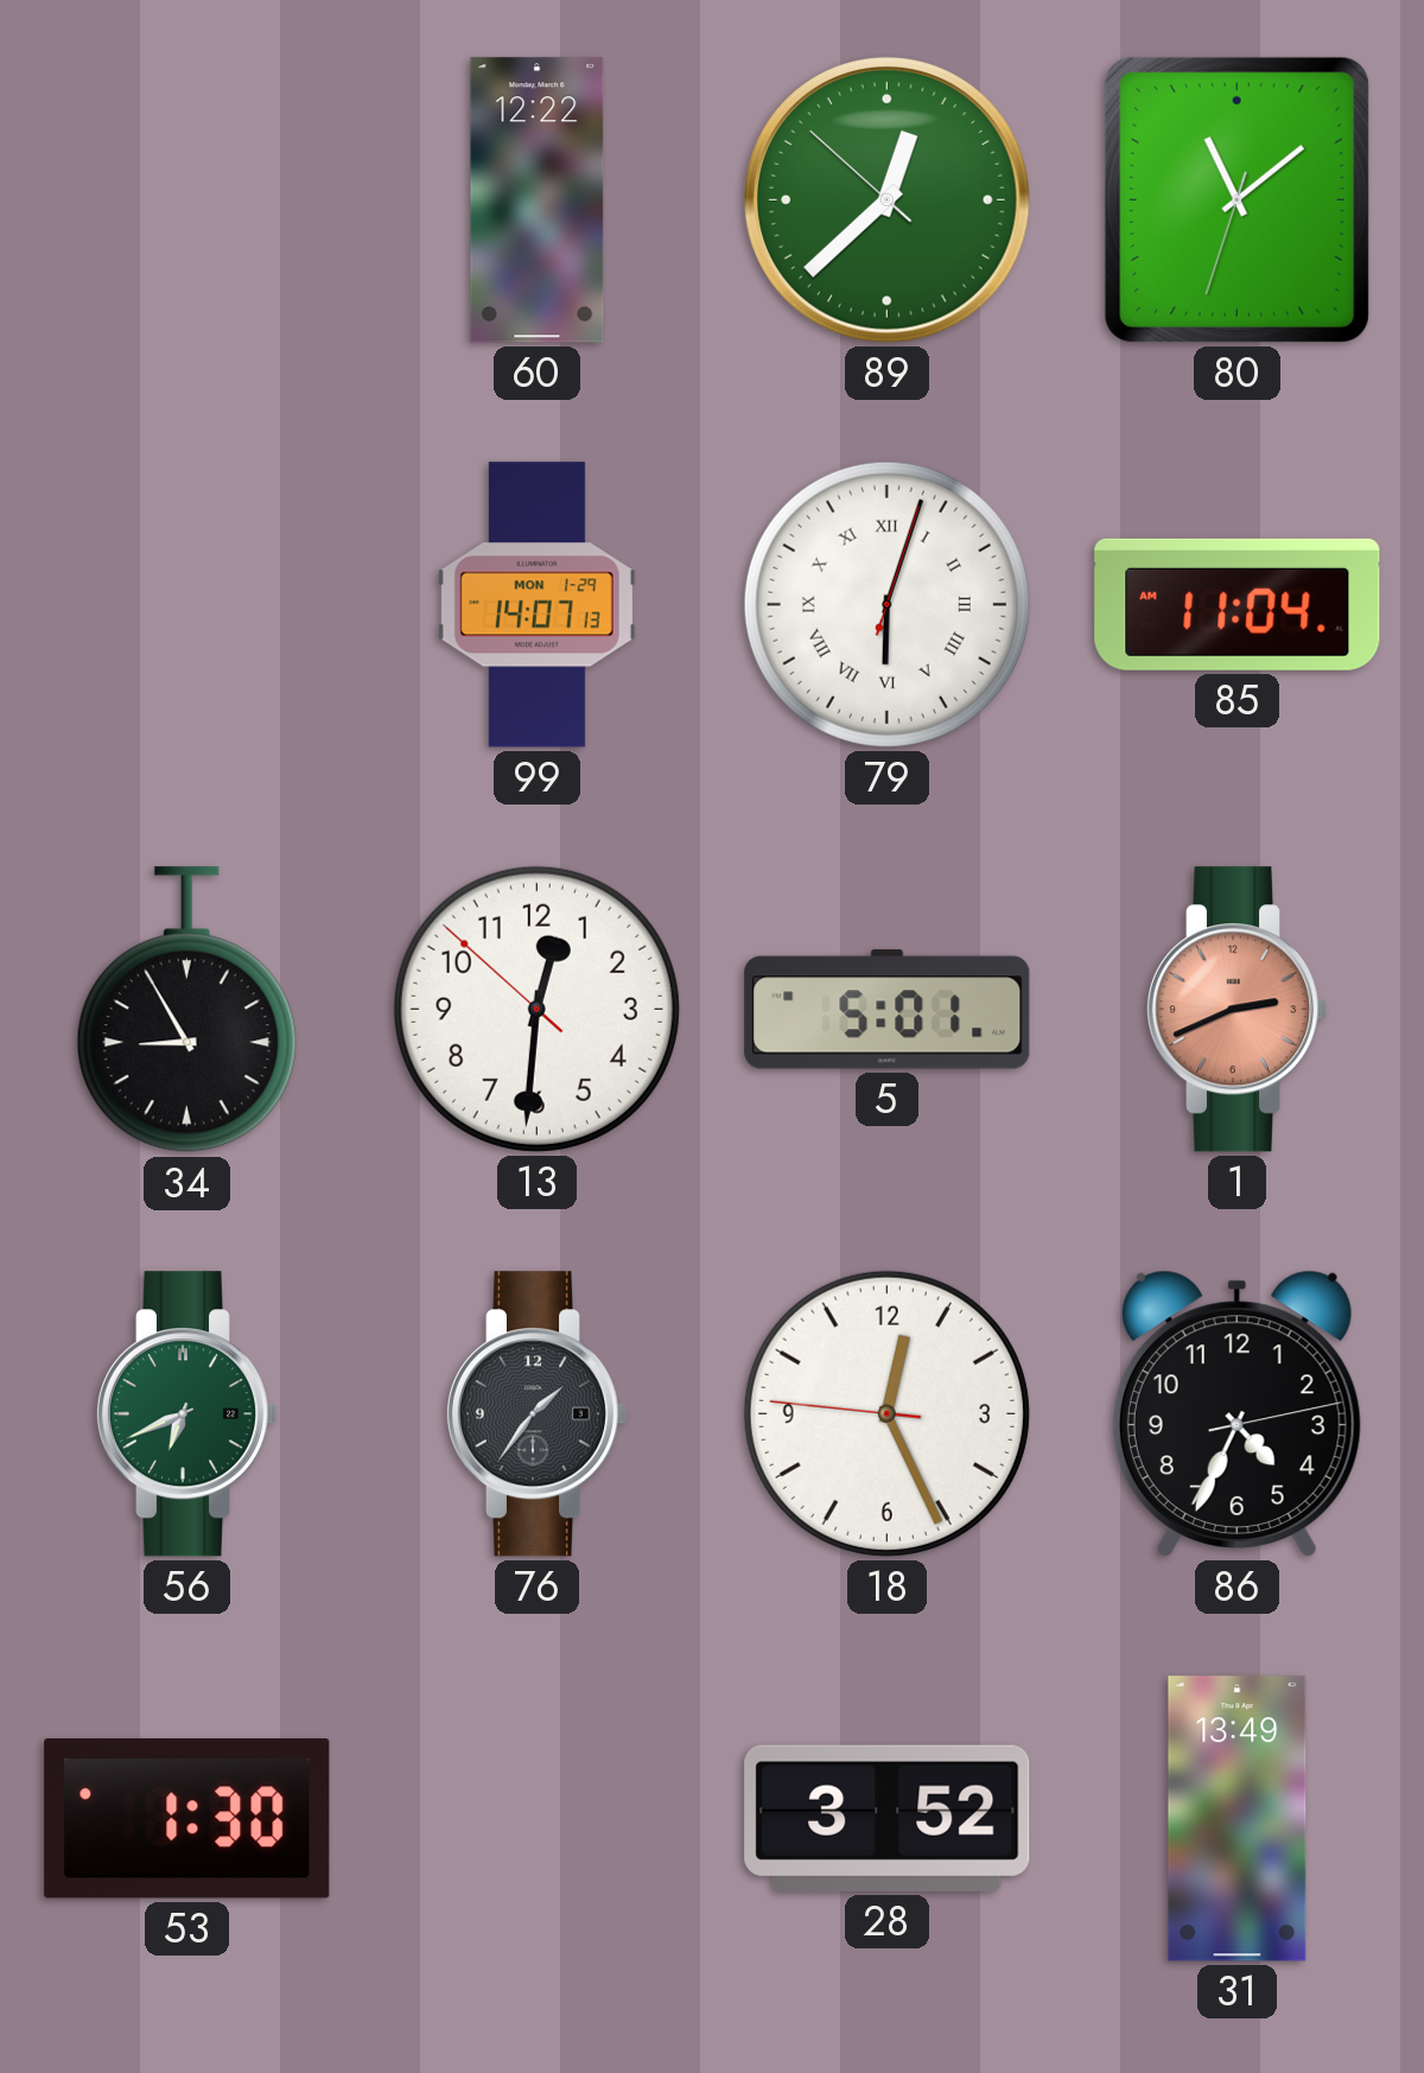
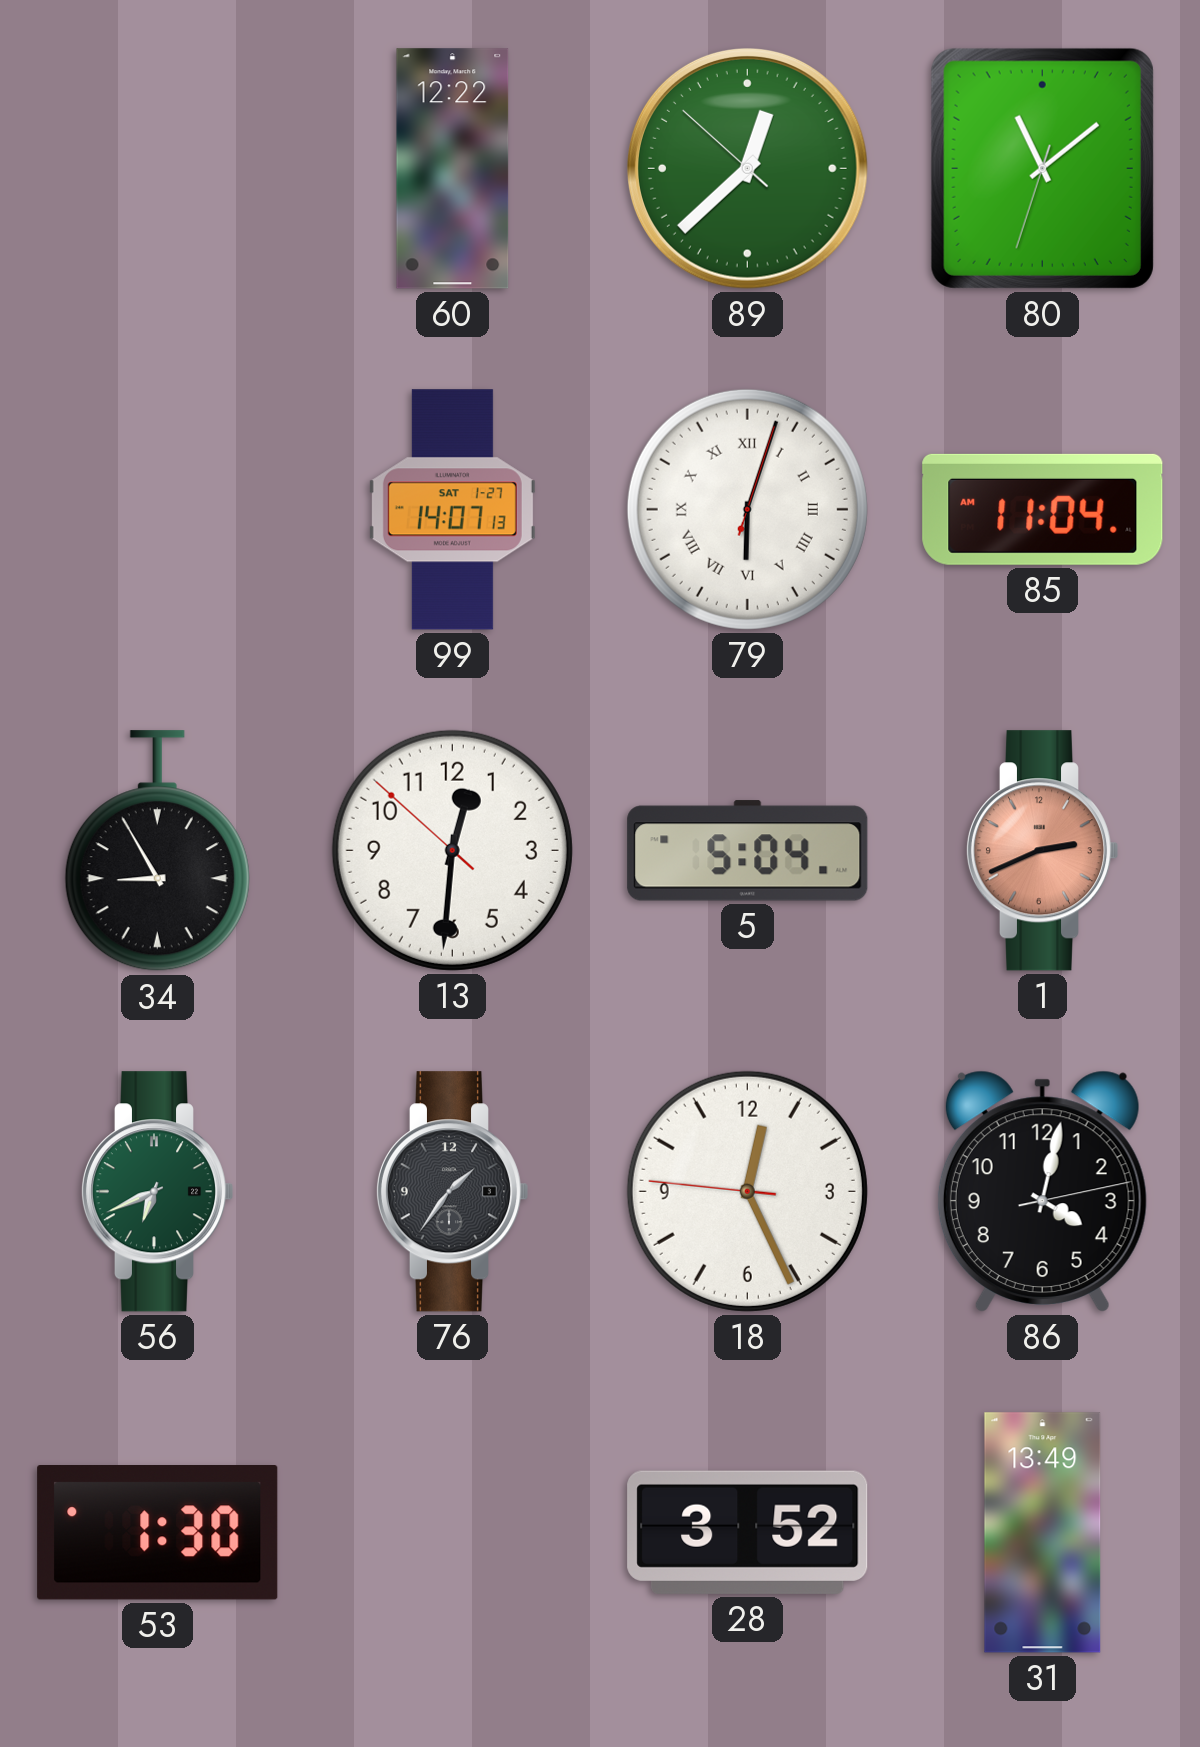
99 date: MON 1-29 -> SAT 1-27
5: 5:01 -> 5:04
86: 4:34 -> 4:02
